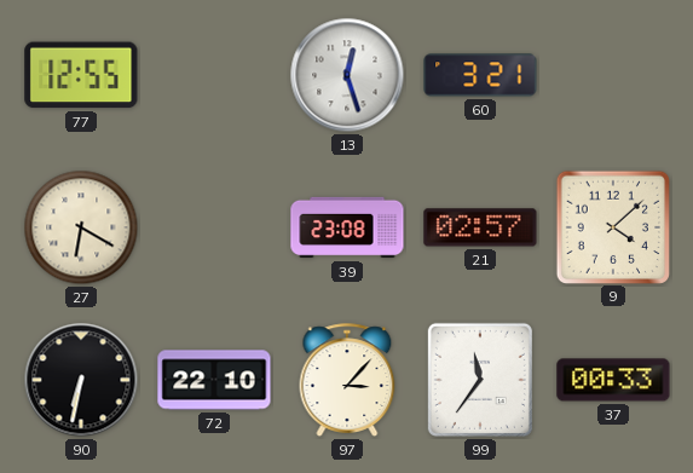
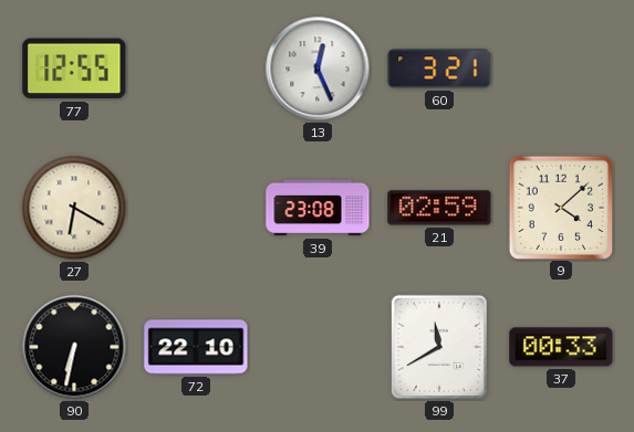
13: 12:27 -> 12:26
21: 02:57 -> 02:59
97: 3:07 -> none
99: 11:36 -> 11:40
